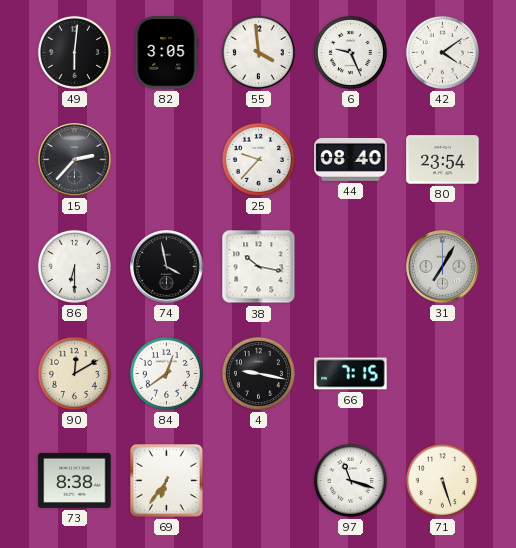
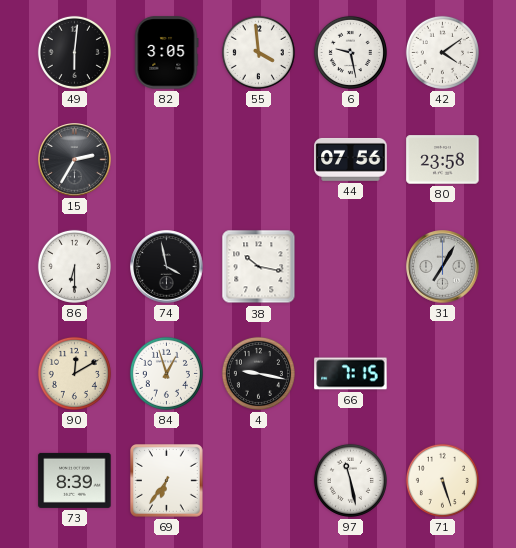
6: 9:26 -> 9:28
15: 2:37 -> 2:35
25: 9:37 -> none
44: 08:40 -> 07:56
80: 23:54 -> 23:58
84: 12:39 -> 12:57
73: 8:38 -> 8:39
97: 11:18 -> 11:28
